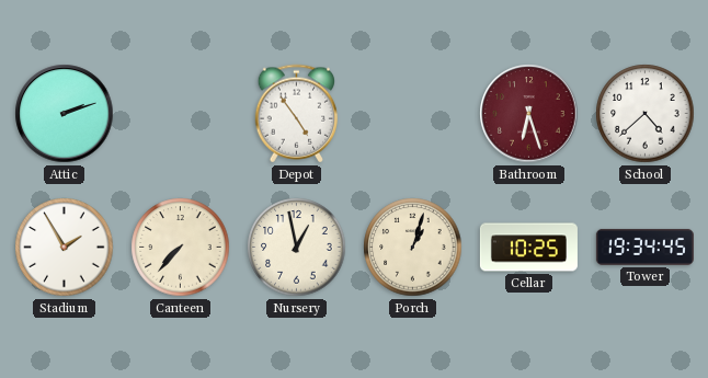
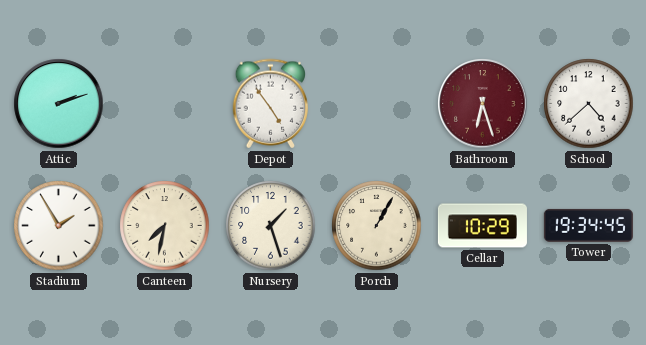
Canteen: 7:37 -> 7:32
Nursery: 12:58 -> 1:27
Porch: 1:03 -> 1:05
Cellar: 10:25 -> 10:29
